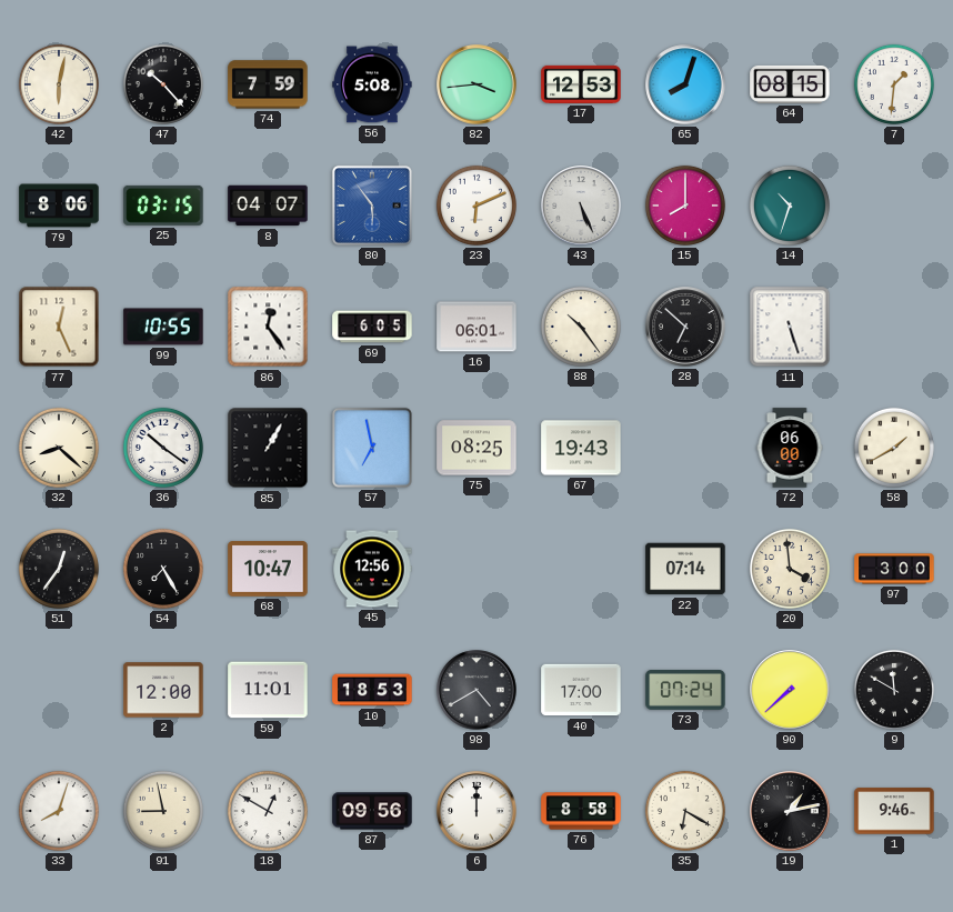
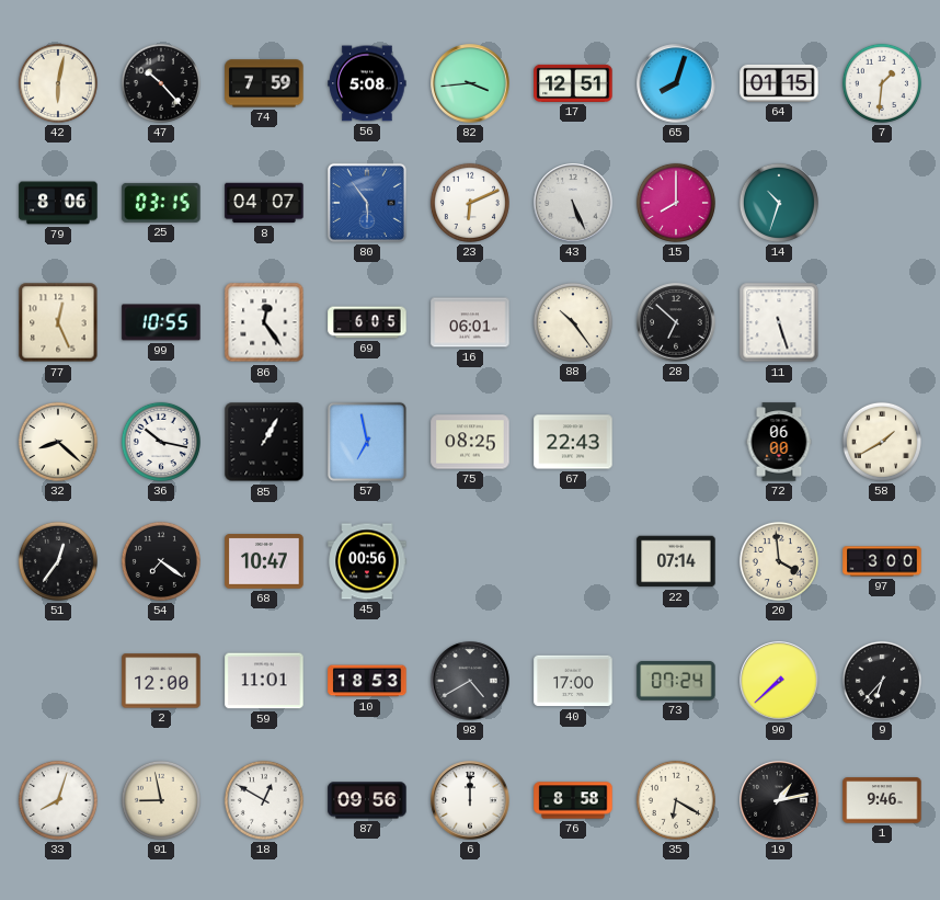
17: 12:53 -> 12:51
64: 08:15 -> 01:15
36: 10:21 -> 10:17
67: 19:43 -> 22:43
54: 7:25 -> 7:21
45: 12:56 -> 00:56
9: 11:50 -> 6:37
